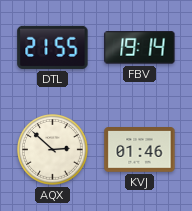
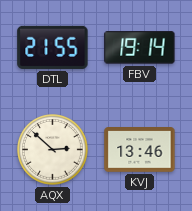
KVJ: 01:46 -> 13:46
